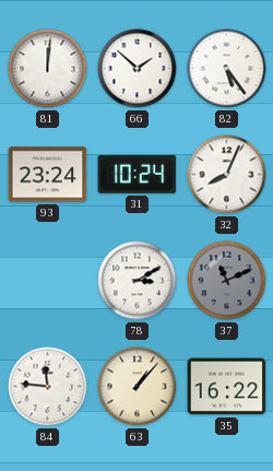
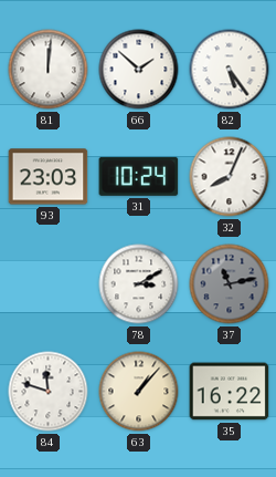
93: 23:24 -> 23:03
37: 11:11 -> 11:13
84: 11:46 -> 11:48
